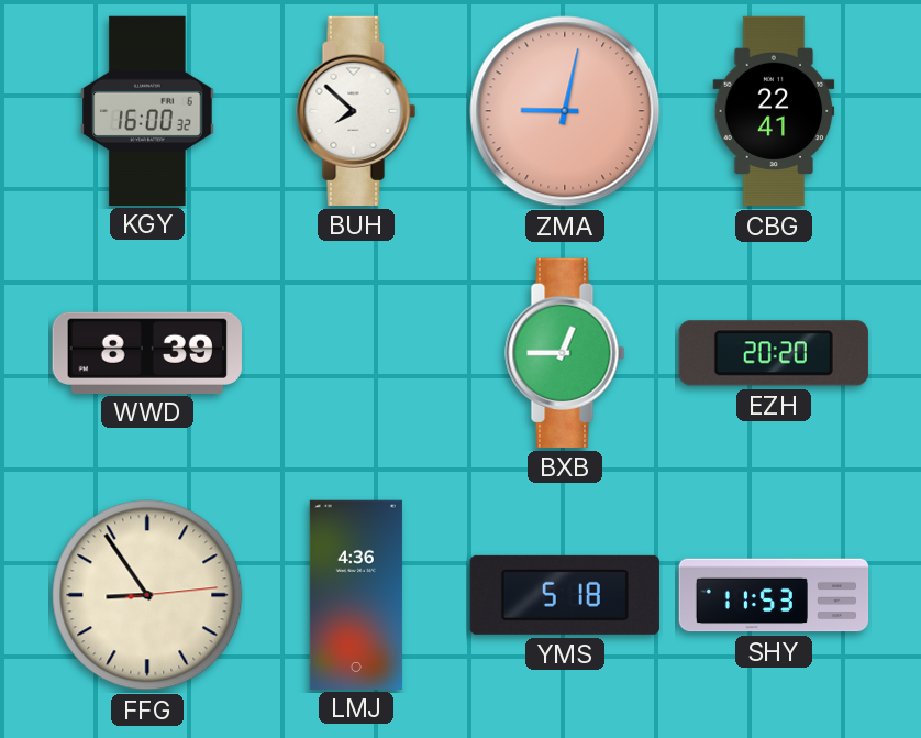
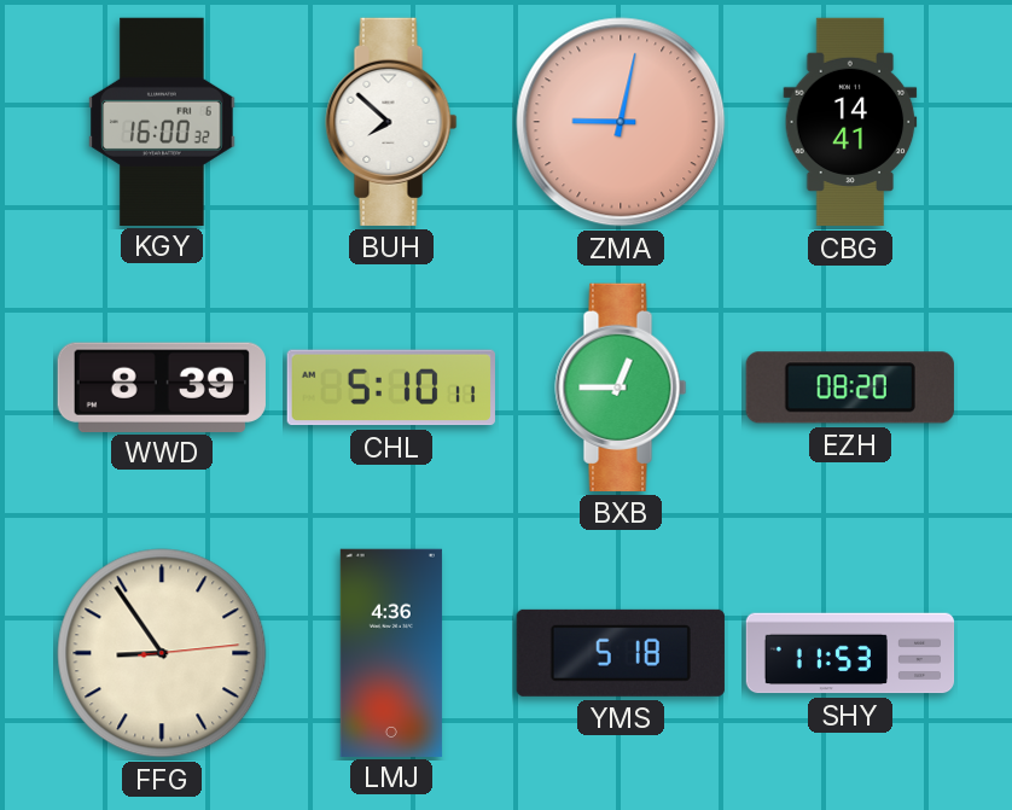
CBG: 22:41 -> 14:41
CHL: none -> 5:10
EZH: 20:20 -> 08:20
